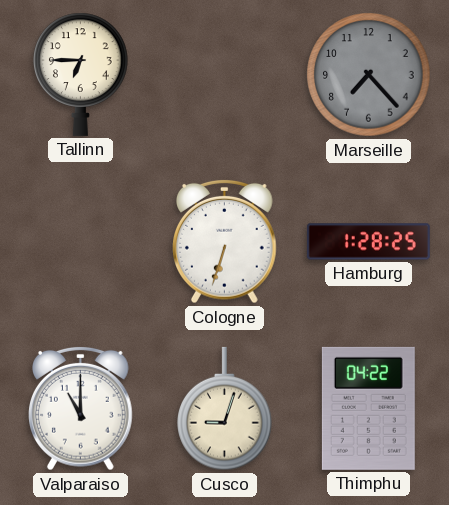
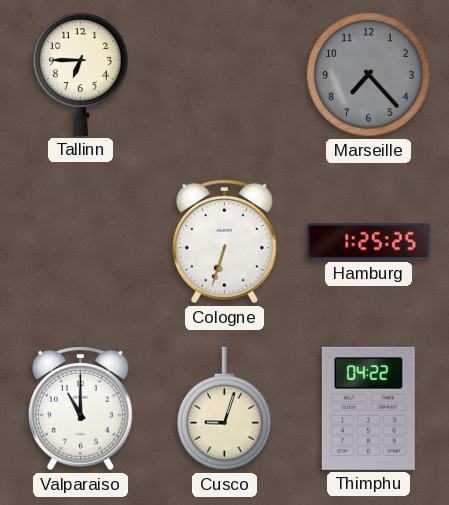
Hamburg: 1:28 -> 1:25
